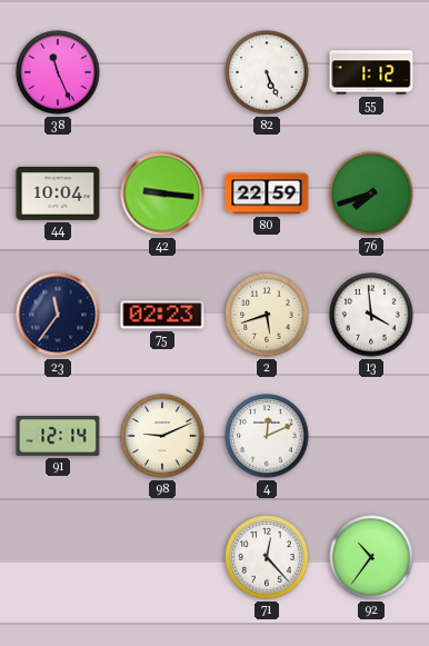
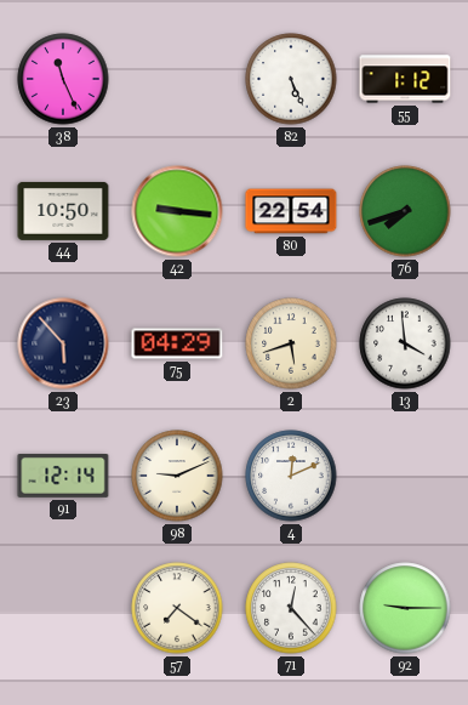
44: 10:04 -> 10:50
80: 22:59 -> 22:54
23: 11:36 -> 5:53
75: 02:23 -> 04:29
57: none -> 7:21
92: 10:36 -> 9:15
